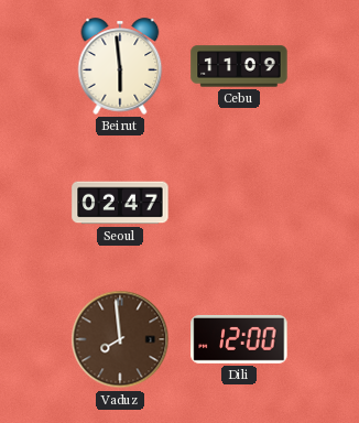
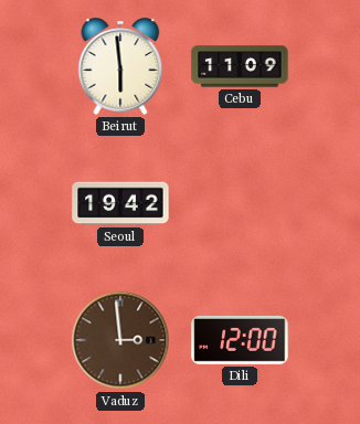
Seoul: 02:47 -> 19:42
Vaduz: 7:59 -> 2:59
